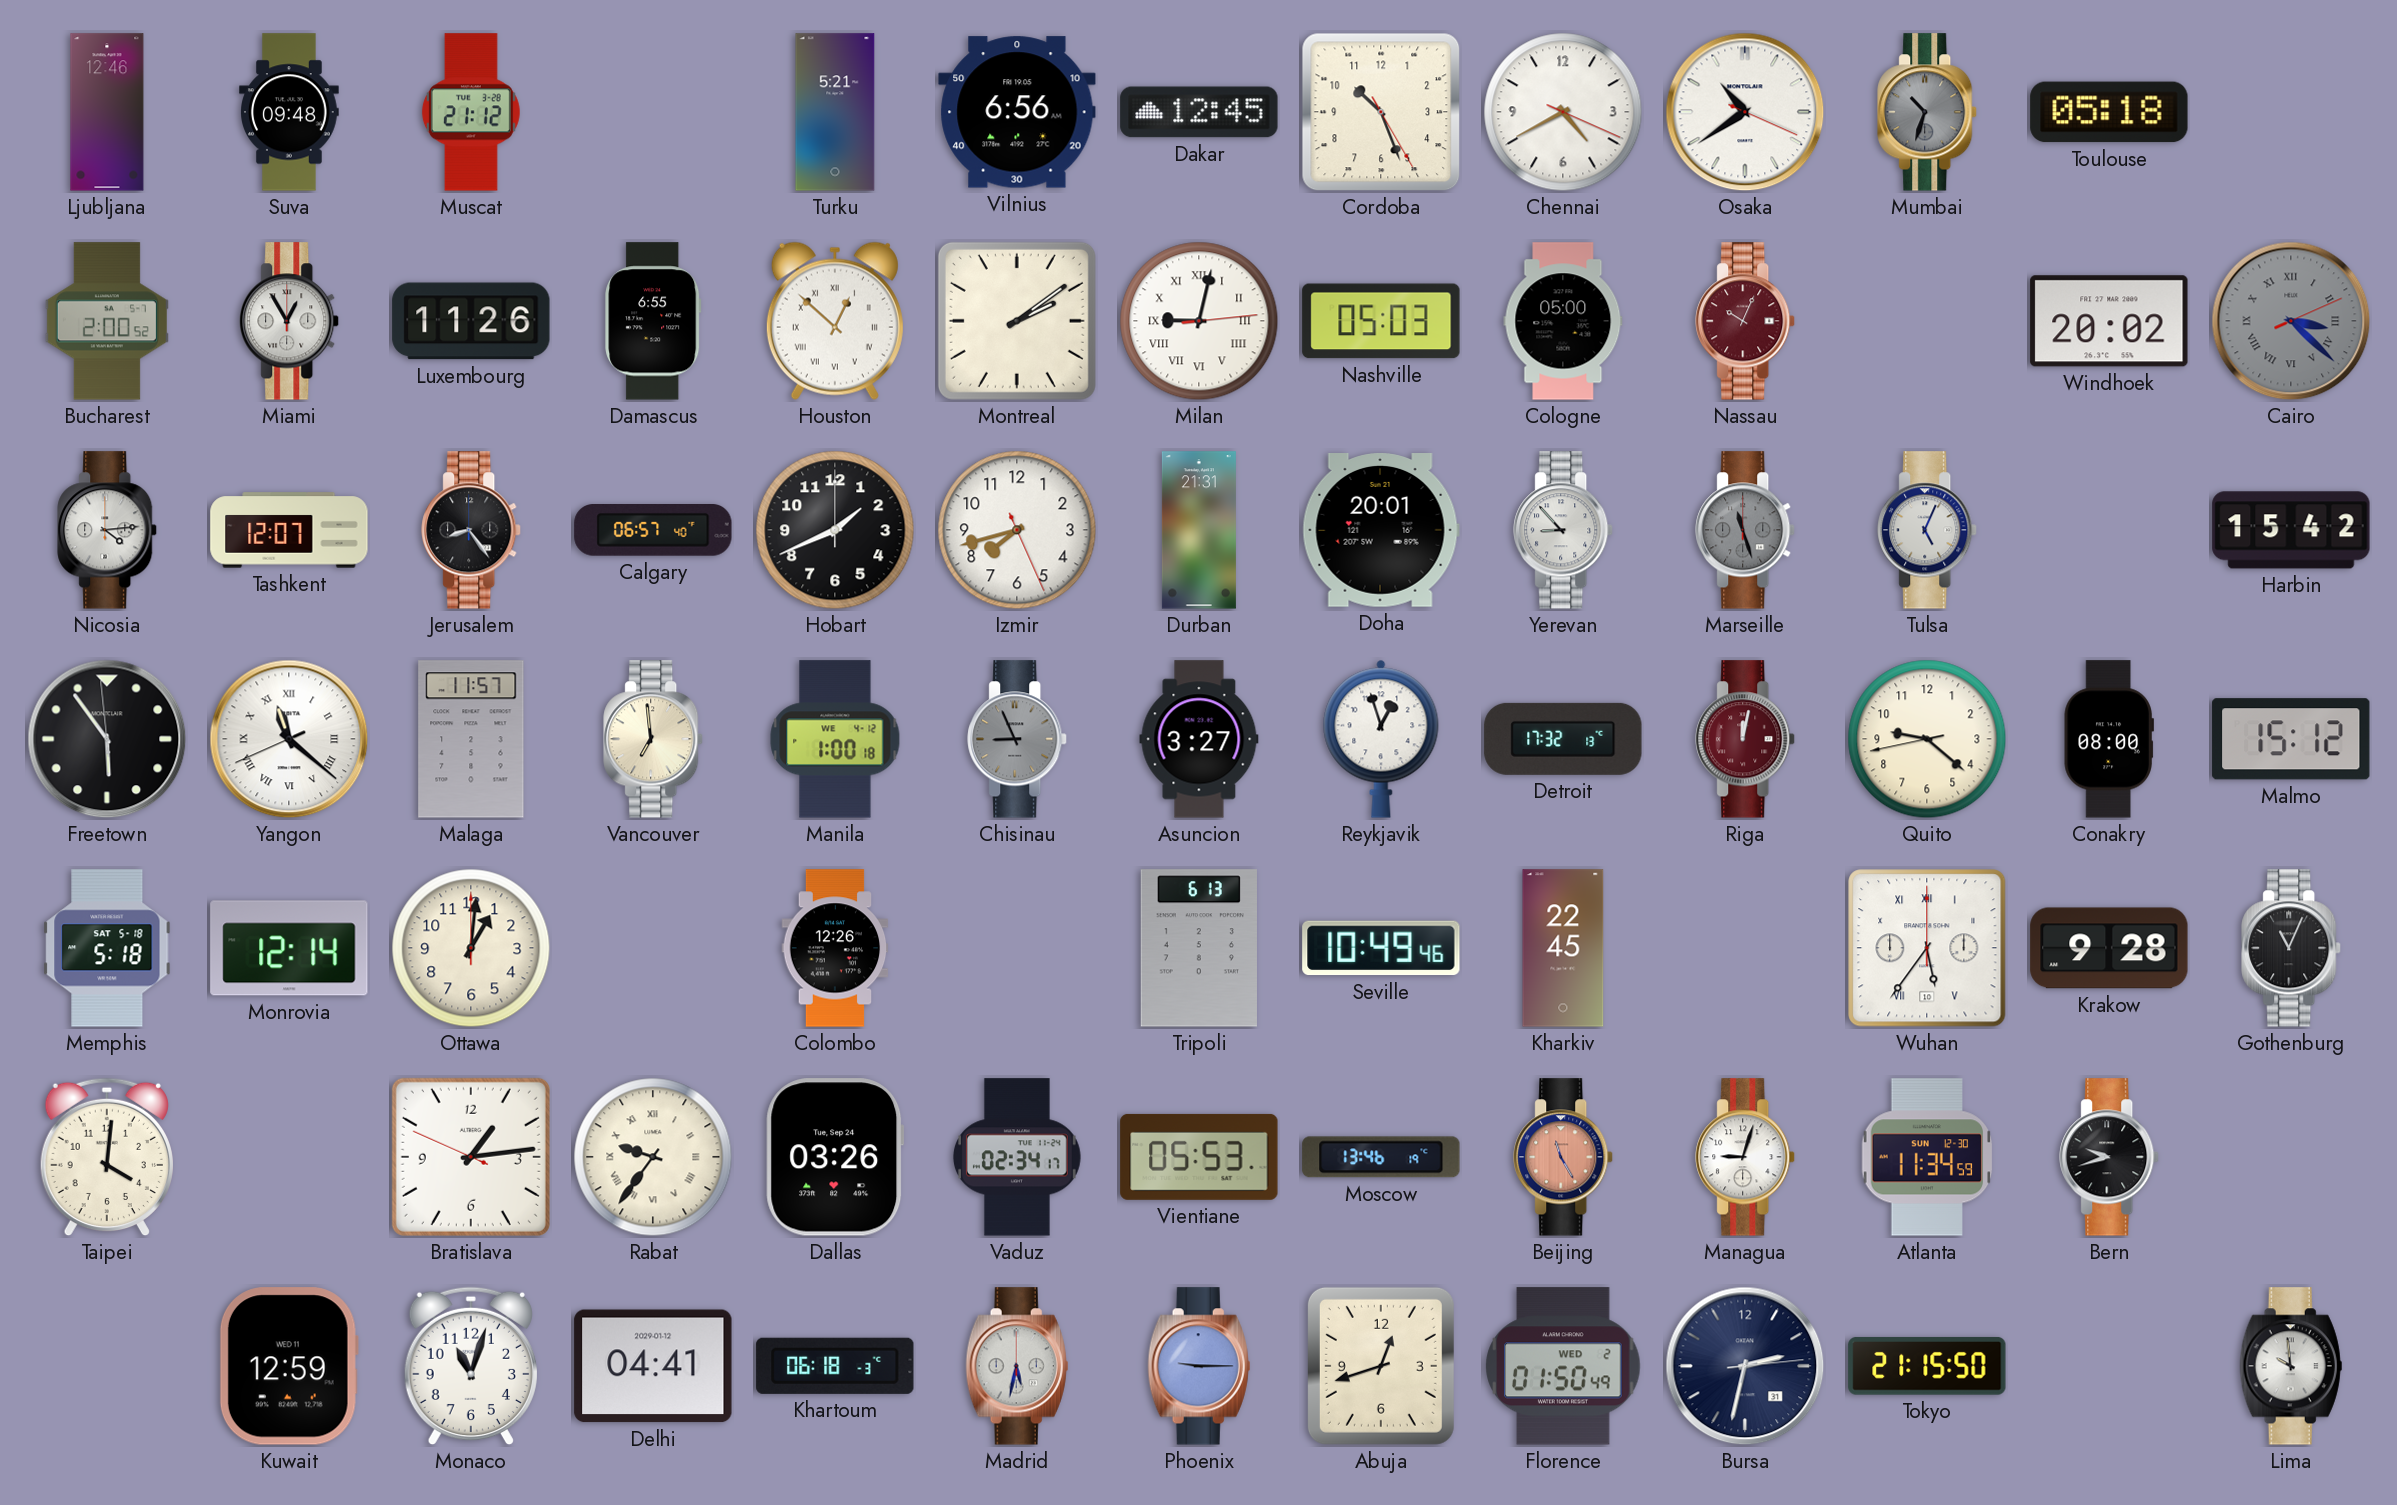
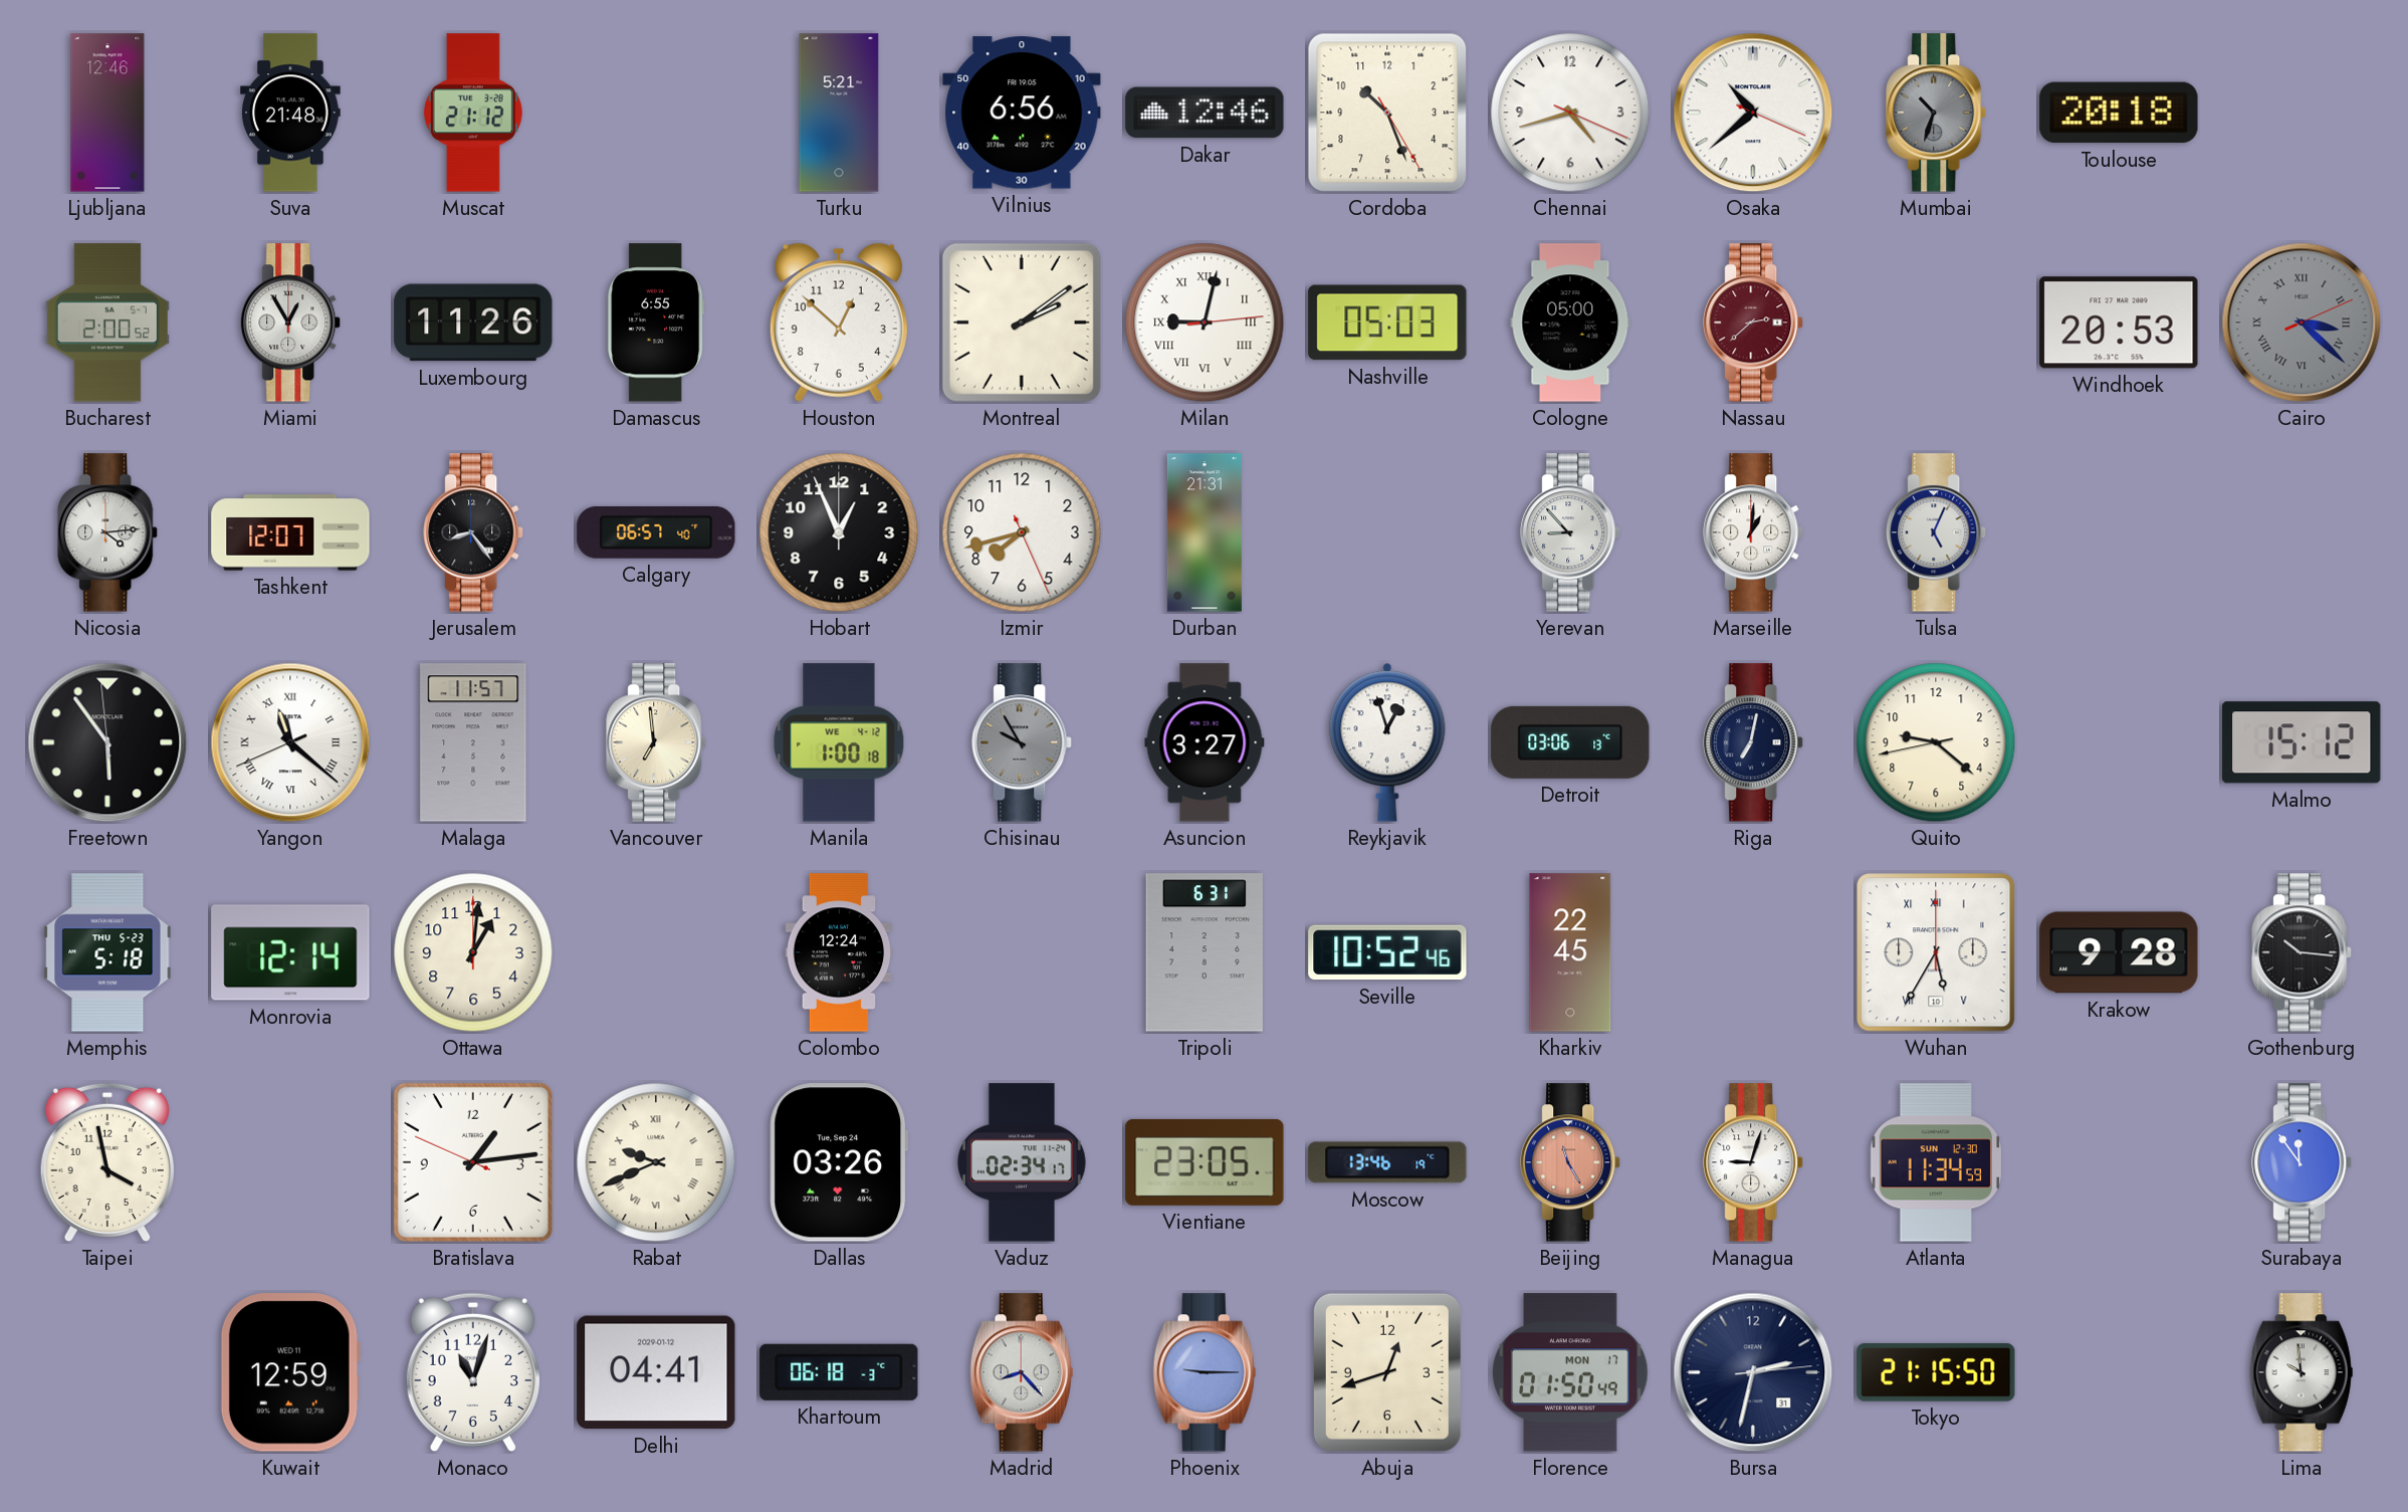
Suva: 09:48 -> 21:48
Dakar: 12:45 -> 12:46
Chennai: 4:40 -> 4:42
Osaka: 10:39 -> 10:38
Toulouse: 05:18 -> 20:18
Houston numerals: Roman -> Arabic
Nassau: 10:04 -> 2:38
Windhoek: 20:02 -> 20:53
Hobart: 1:41 -> 12:56
Doha: 20:01 -> none
Marseille: 11:27 -> 1:01
Marseille dial: grey -> white
Harbin: 15:42 -> none
Chisinau: 8:56 -> 9:55
Detroit: 17:32 -> 03:06
Riga: 12:02 -> 7:02
Riga dial: burgundy -> navy
Conakry: 08:00 -> none
Memphis date: SAT 5-18 -> THU 5-23
Colombo: 12:26 -> 12:24
Tripoli: 6:13 -> 6:31
Seville: 10:49 -> 10:52
Wuhan: 5:36 -> 5:35
Gothenburg: 11:04 -> 10:16
Taipei: 4:01 -> 3:58
Rabat: 9:36 -> 9:41
Vientiane: 05:53 -> 23:05
Bern: 9:42 -> none
Surabaya: none -> 11:54
Madrid: 5:32 -> 8:23
Florence date: WED 2 -> MON 17
